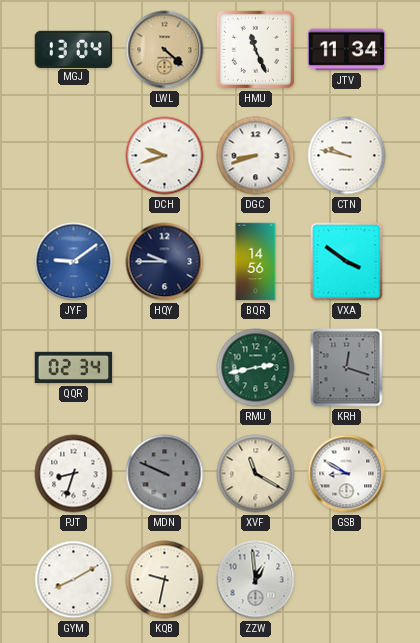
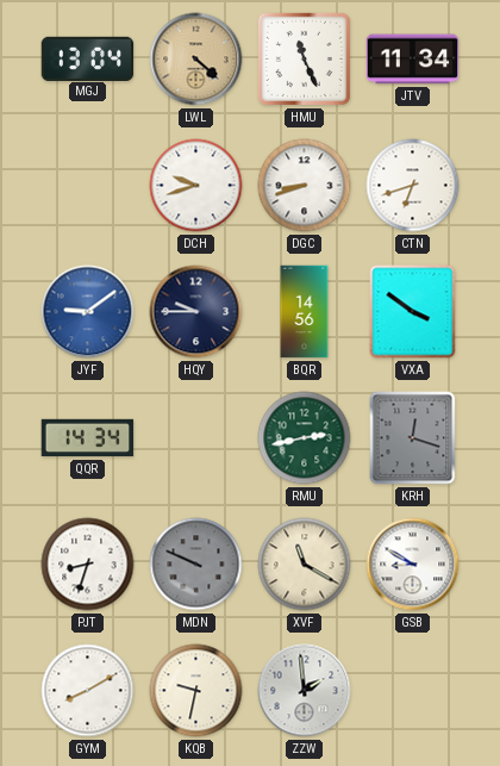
CTN: 9:47 -> 6:42
QQR: 02:34 -> 14:34
ZZW: 12:59 -> 1:59
